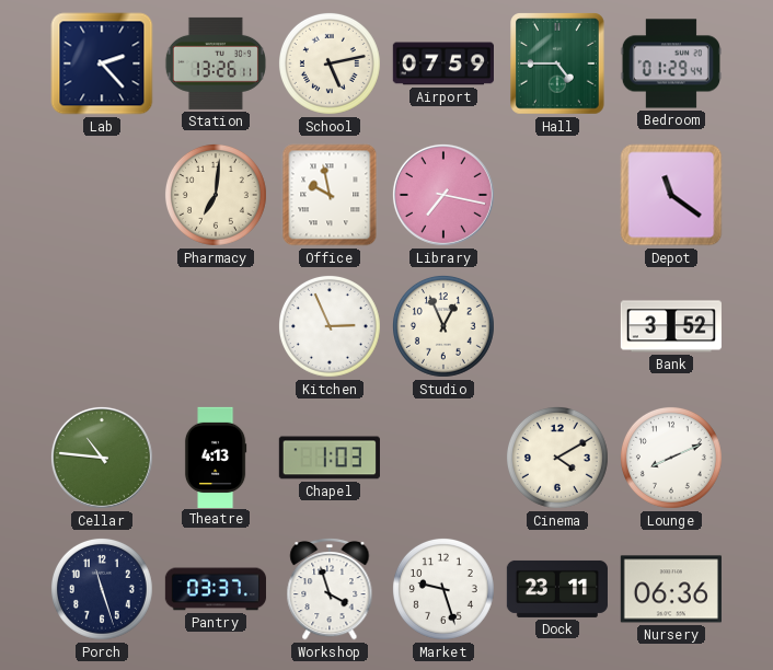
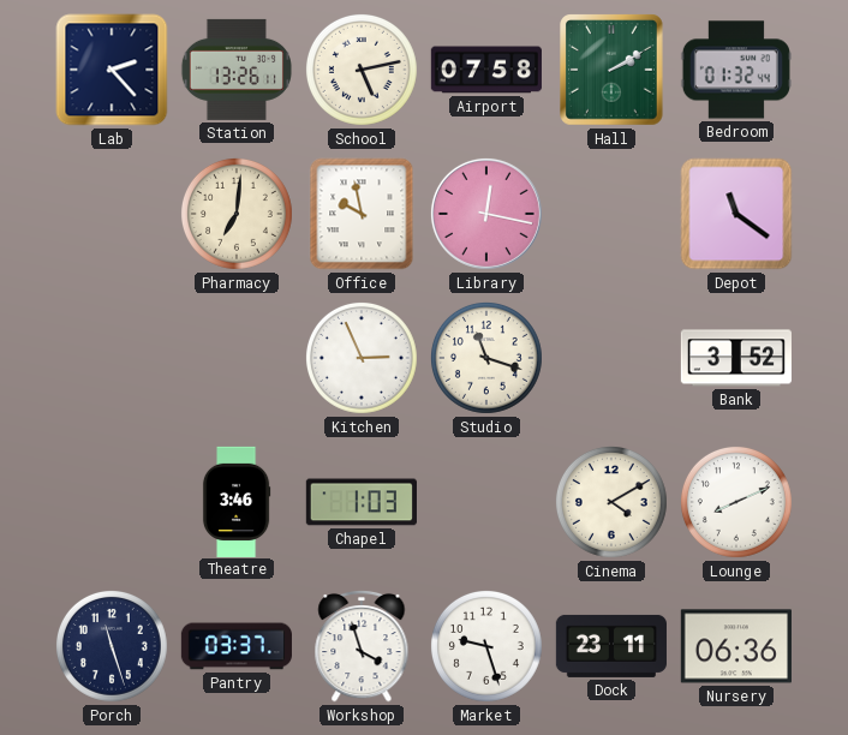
Airport: 07:59 -> 07:58
Hall: 4:45 -> 2:10
Bedroom: 01:29 -> 01:32
Library: 7:17 -> 12:17
Studio: 12:56 -> 11:18
Cellar: 10:46 -> none
Theatre: 4:13 -> 3:46
